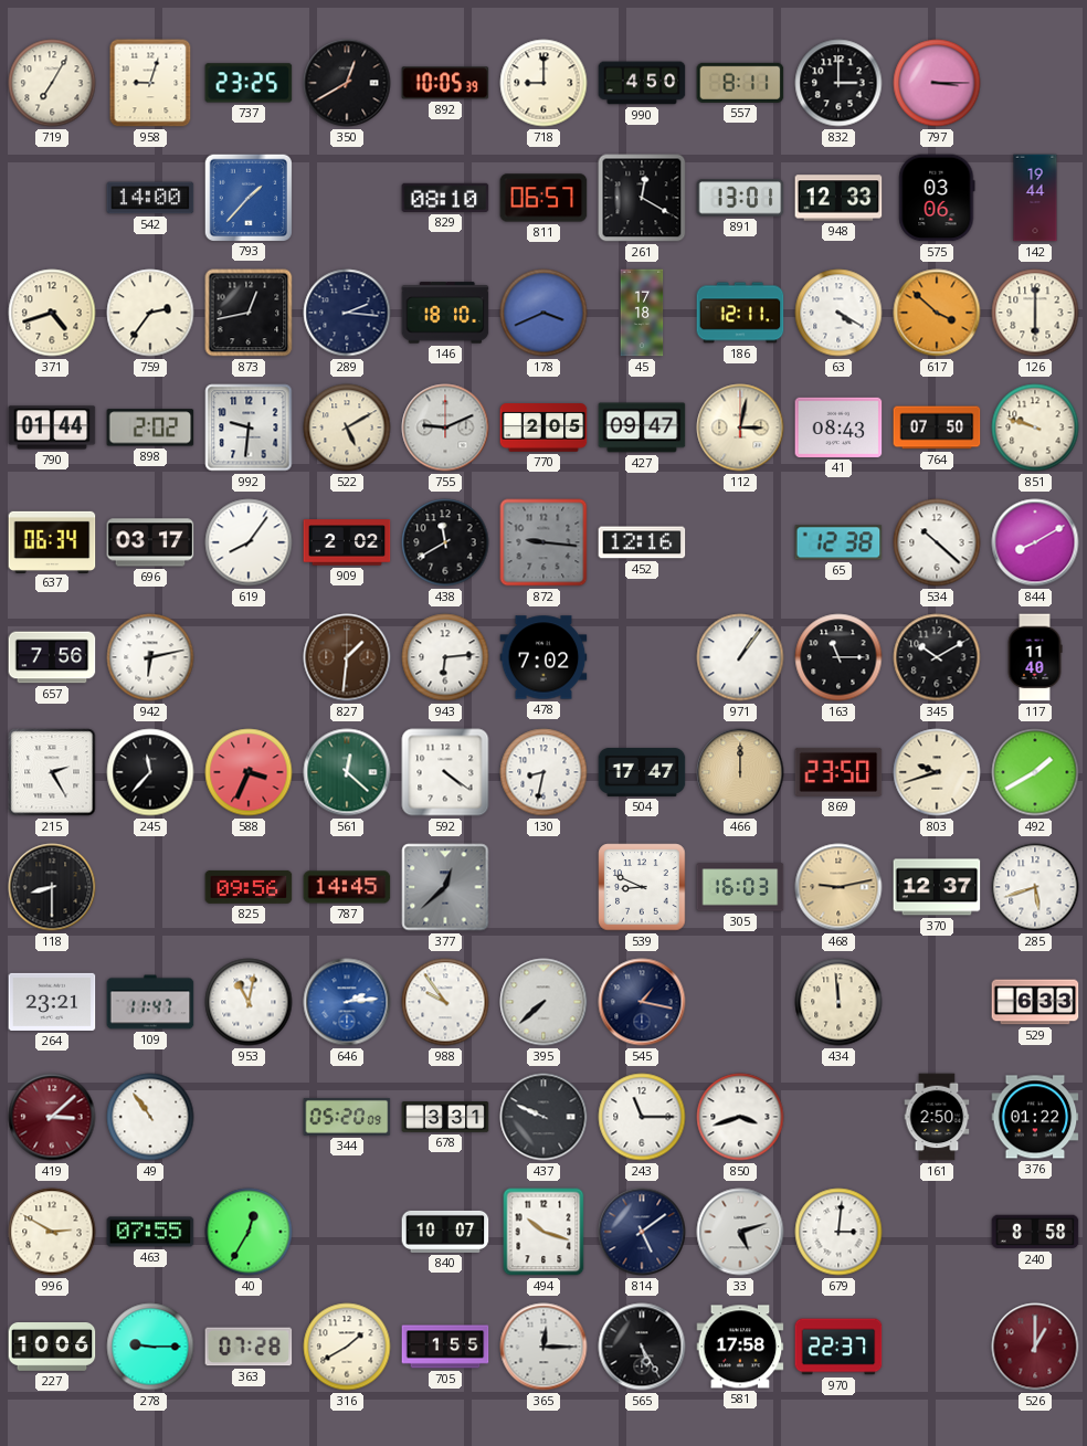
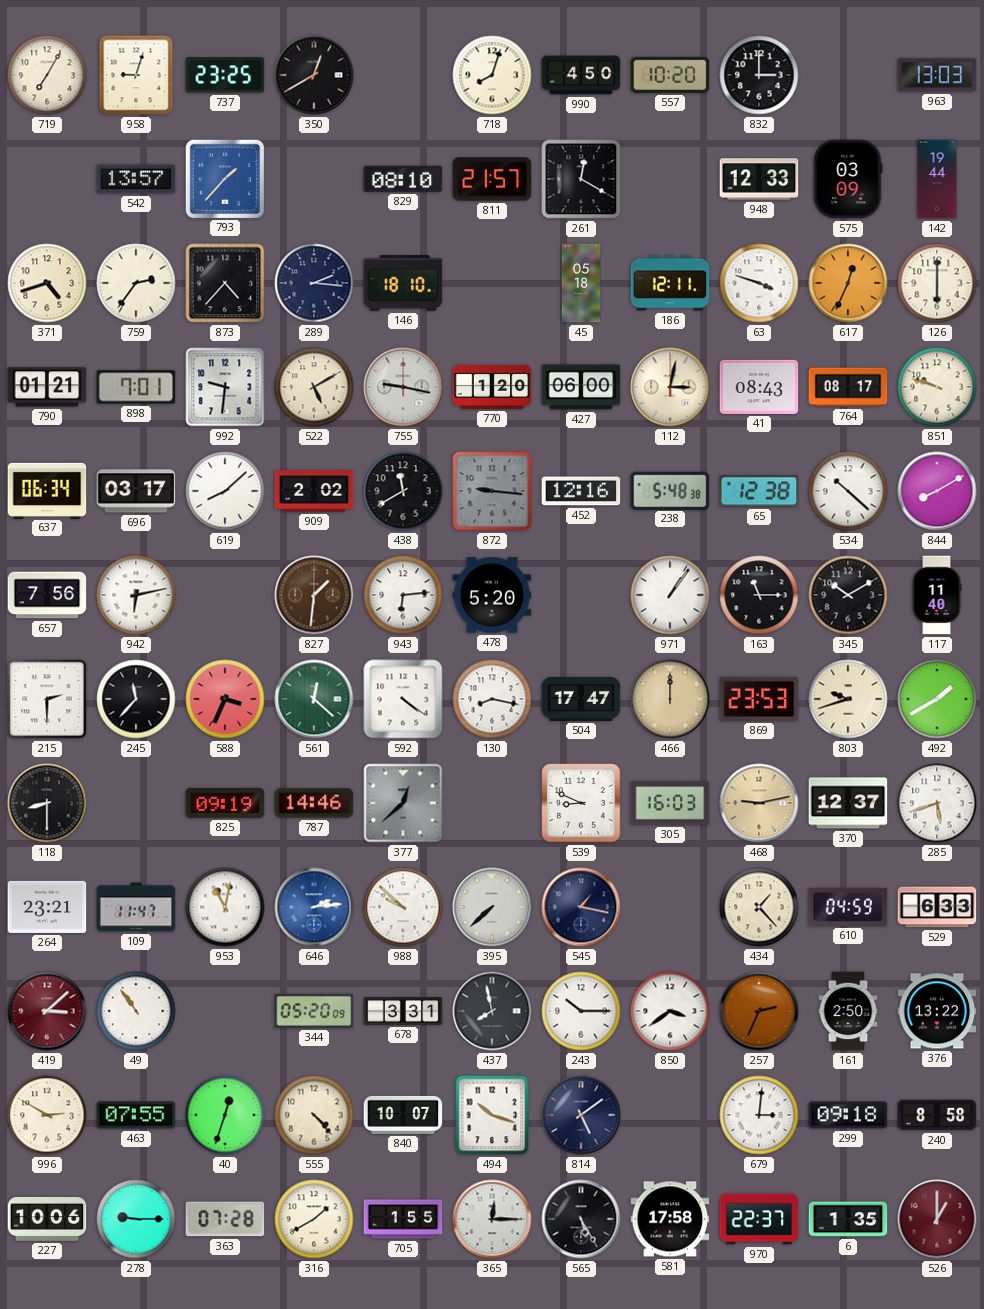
892: 10:05 -> none
718: 9:00 -> 8:03
557: 8:11 -> 10:20
797: 3:15 -> none
963: none -> 13:03
542: 14:00 -> 13:57
811: 06:57 -> 21:57
891: 13:01 -> none
575: 03:06 -> 03:09
873: 12:43 -> 4:37
178: 3:41 -> none
45: 17:18 -> 05:18
63: 4:20 -> 3:48
617: 3:52 -> 12:34
790: 01:44 -> 01:21
898: 2:02 -> 7:01
755: 9:11 -> 9:17
770: 2:05 -> 1:20
427: 09:47 -> 06:00
764: 07:50 -> 08:17
619: 8:06 -> 8:08
238: none -> 5:48
478: 7:02 -> 5:20
215: 2:25 -> 2:30
130: 8:32 -> 8:17
869: 23:50 -> 23:53
825: 09:56 -> 09:19
787: 14:45 -> 14:46
988: 9:54 -> 9:52
434: 11:59 -> 1:23
610: none -> 04:59
437: 9:49 -> 7:58
243: 11:15 -> 10:15
850: 3:42 -> 3:39
257: none -> 2:34
376: 01:22 -> 13:22
40: 12:35 -> 12:33
555: none -> 4:23
33: 5:12 -> none
299: none -> 09:18
6: none -> 1:35
